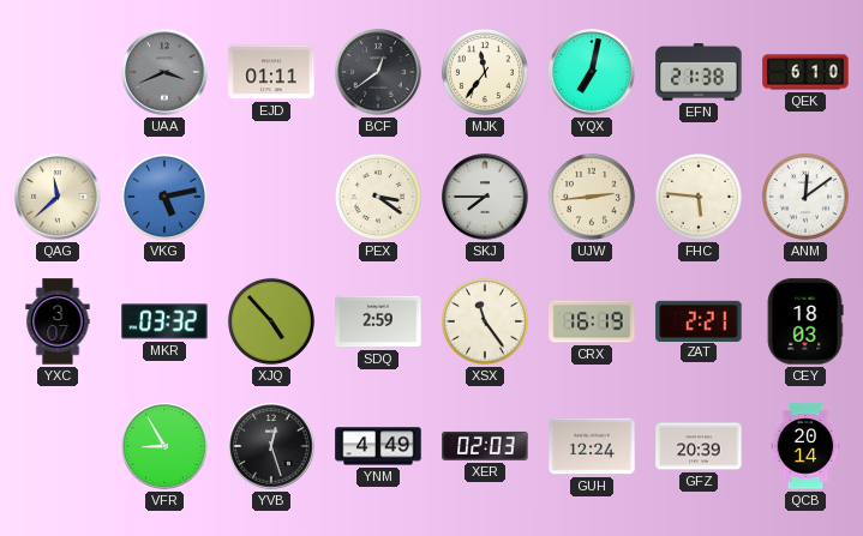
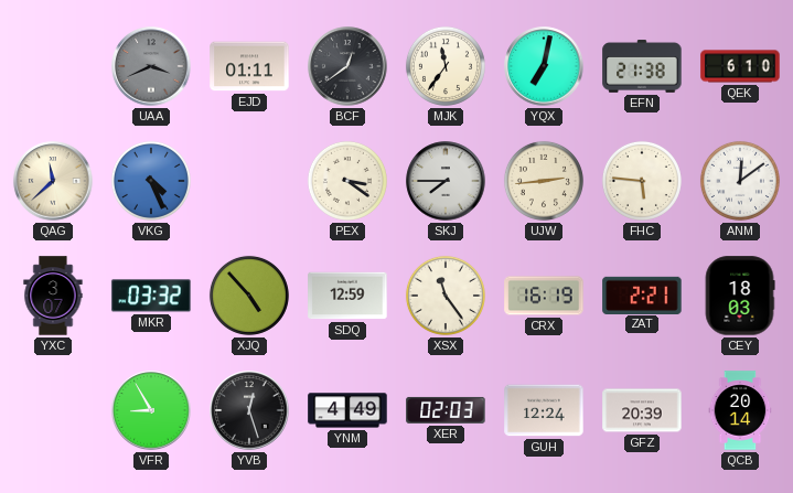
VKG: 5:13 -> 4:26
SDQ: 2:59 -> 12:59
